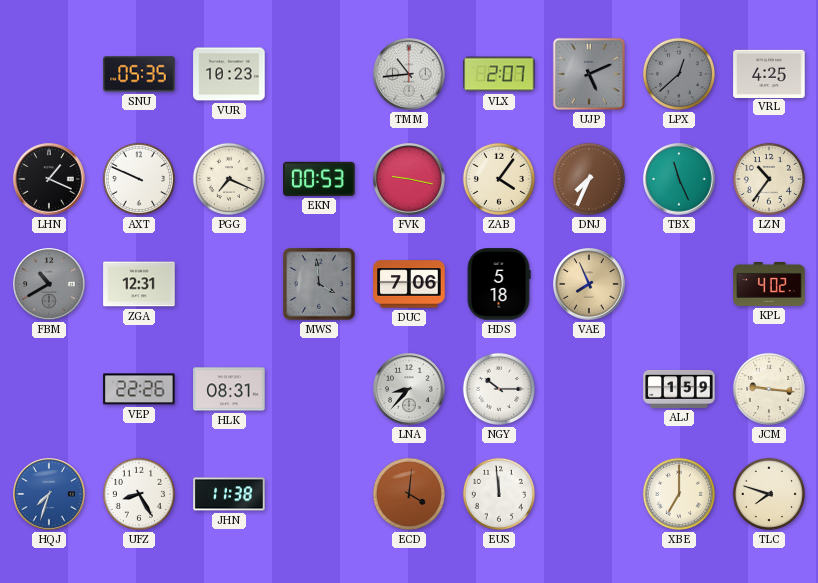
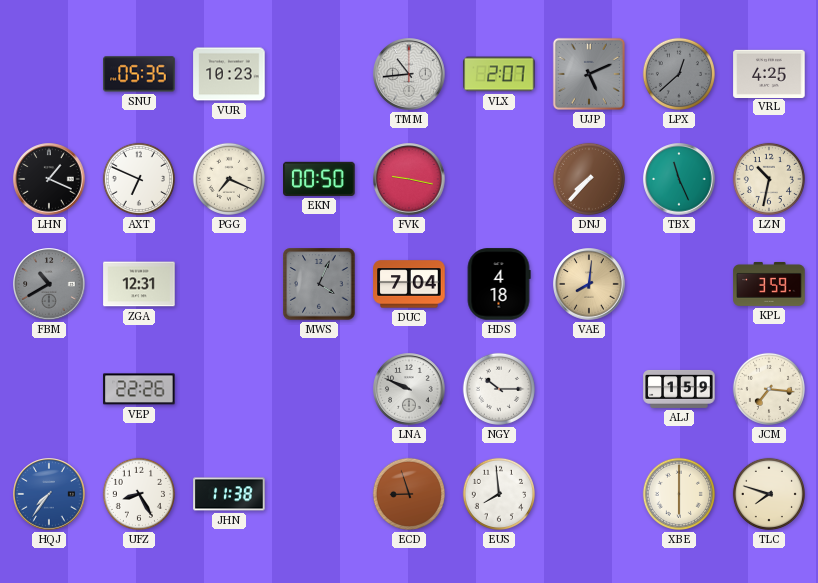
AXT: 9:49 -> 6:49
EKN: 00:53 -> 00:50
ZAB: 4:06 -> none
DNJ: 7:34 -> 7:37
LZN: 10:36 -> 10:32
MWS: 3:59 -> 4:04
DUC: 7:06 -> 7:04
HDS: 5:18 -> 4:18
VAE: 7:56 -> 8:01
KPL: 4:02 -> 3:59
HLK: 08:31 -> none
LNA: 8:37 -> 9:49
JCM: 9:16 -> 7:16
HQJ: 7:33 -> 7:36
ECD: 4:01 -> 8:57
EUS: 11:59 -> 7:59
XBE: 7:00 -> 6:00
